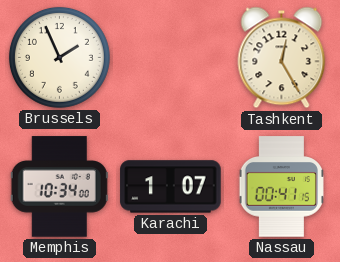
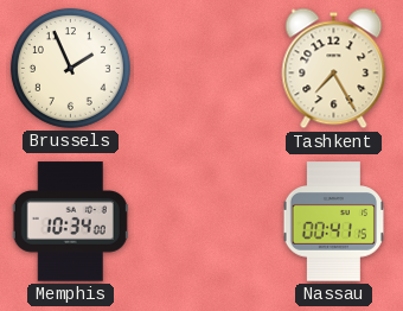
Tashkent: 12:25 -> 7:25
Karachi: 1:07 -> none
